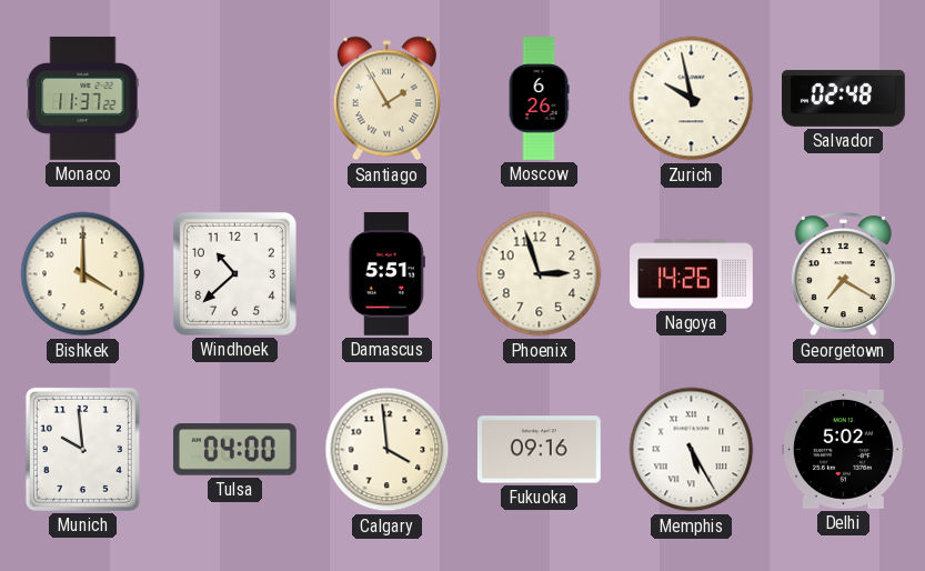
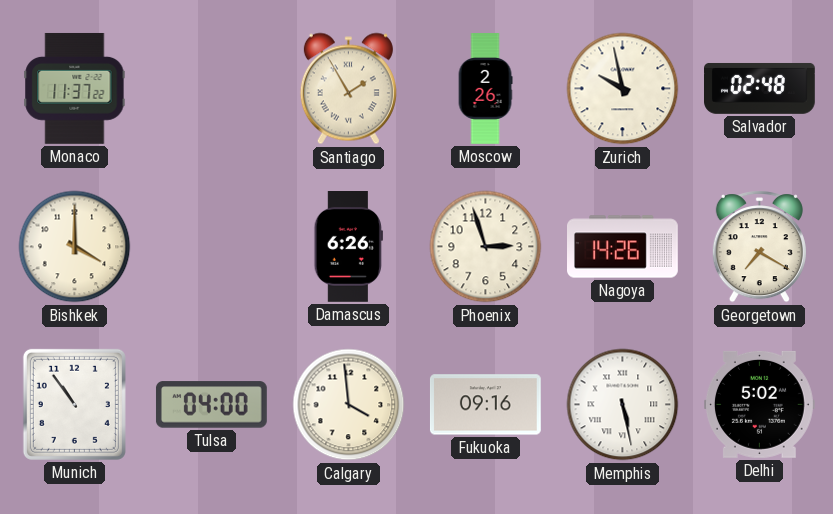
Moscow: 6:26 -> 2:26
Windhoek: 10:38 -> none
Damascus: 5:51 -> 6:26
Munich: 9:59 -> 10:54
Memphis: 5:25 -> 5:28
